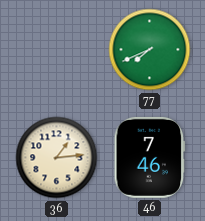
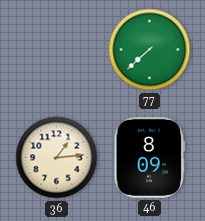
77: 7:41 -> 7:38
46: 7:46 -> 8:09
